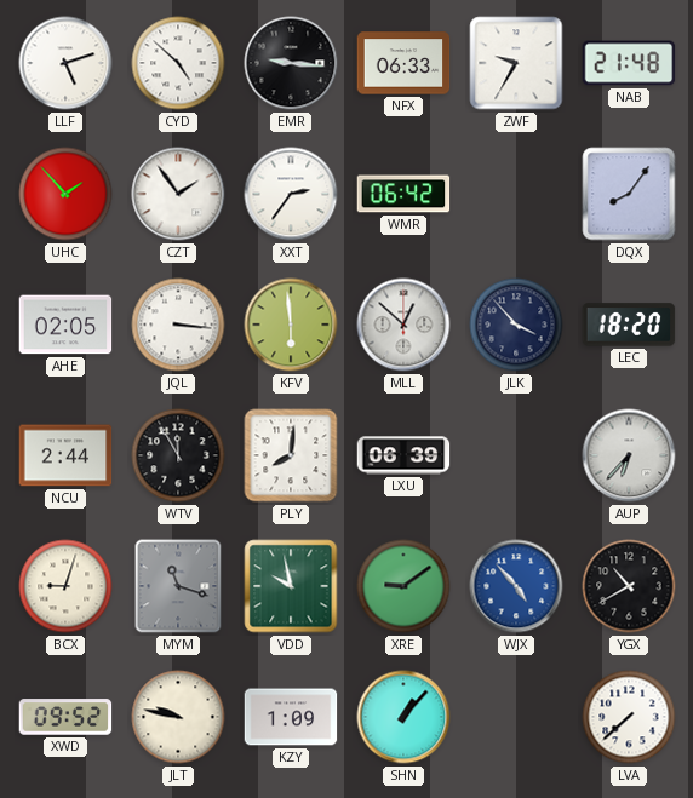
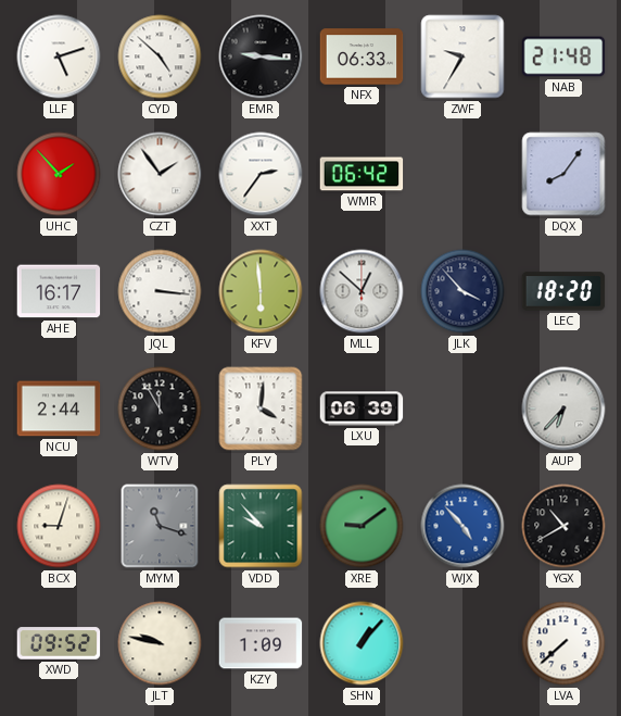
AHE: 02:05 -> 16:17
PLY: 8:01 -> 4:01
VDD: 9:58 -> 9:53
